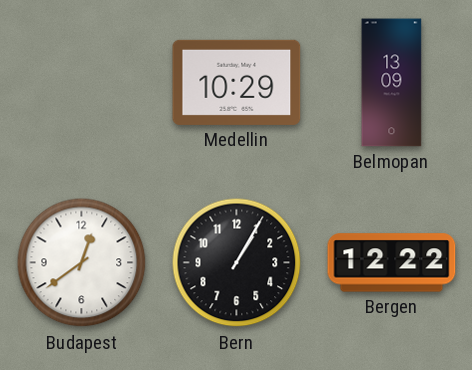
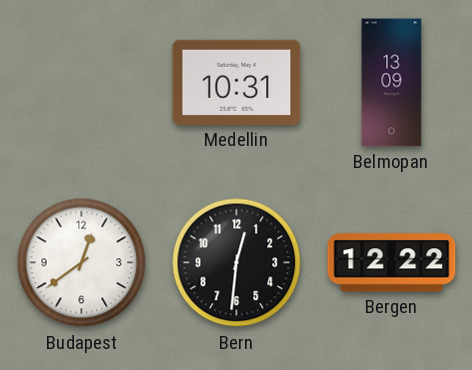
Medellin: 10:29 -> 10:31
Bern: 1:05 -> 12:31
